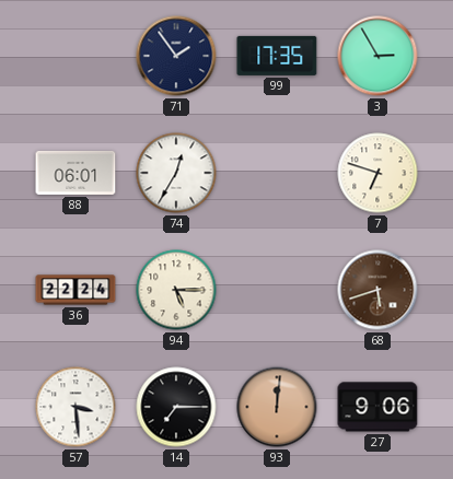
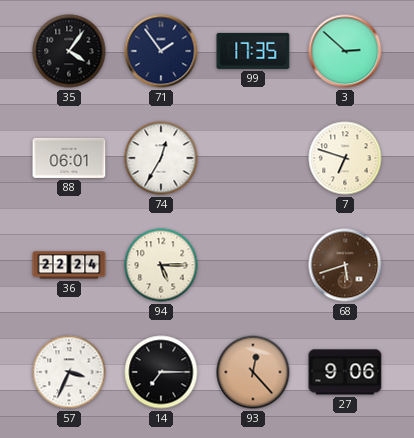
35: none -> 4:06
3: 2:55 -> 2:52
57: 3:29 -> 3:34
93: 12:01 -> 12:23
